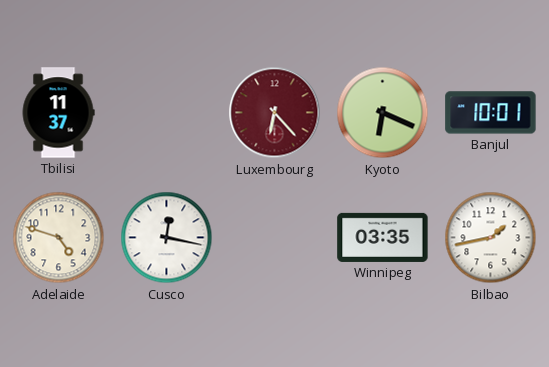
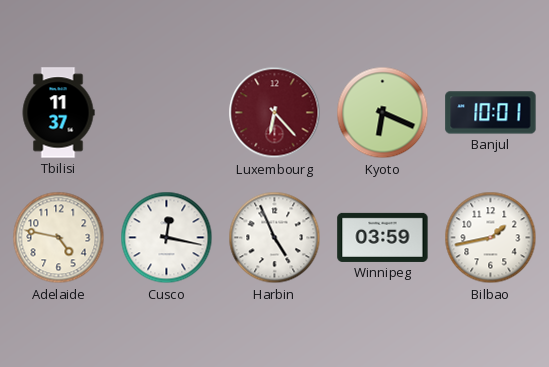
Adelaide: 4:48 -> 4:47
Harbin: none -> 4:56
Winnipeg: 03:35 -> 03:59
